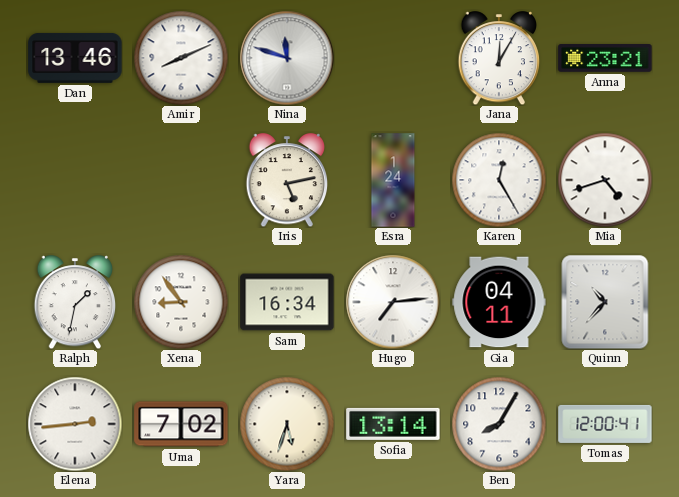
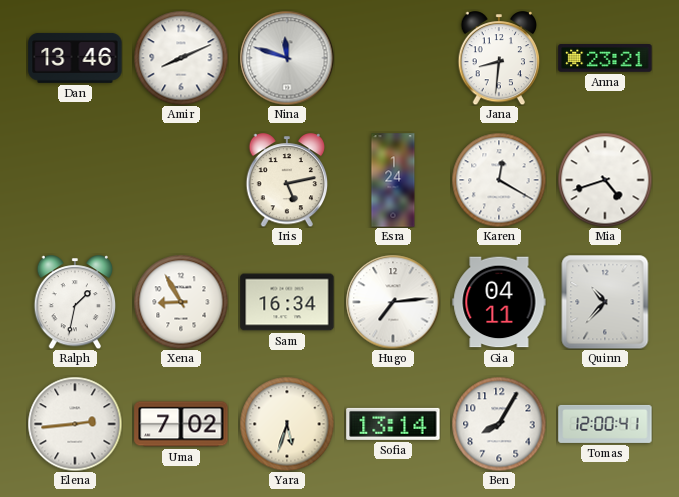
Jana: 12:05 -> 8:31
Karen: 12:25 -> 12:20
Xena: 8:54 -> 8:55
